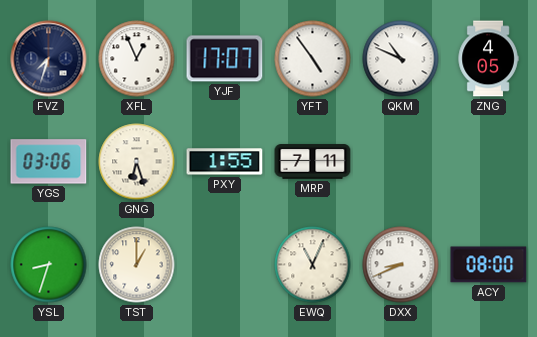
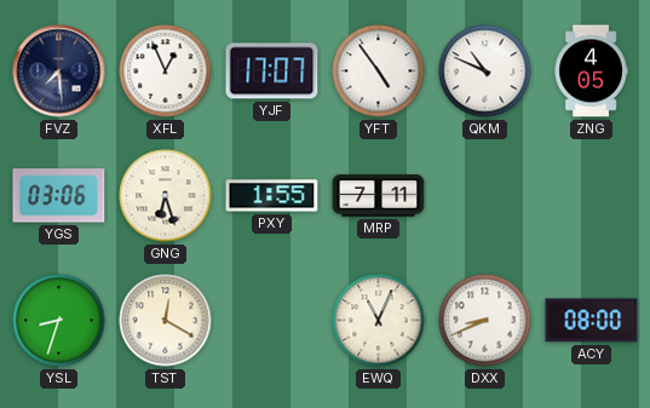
FVZ: 7:33 -> 7:29
TST: 1:00 -> 12:20
